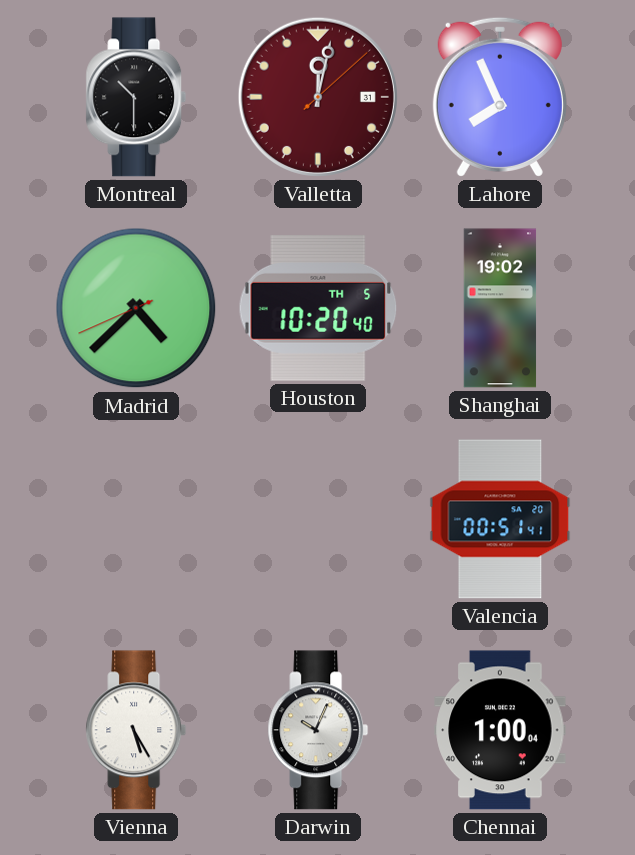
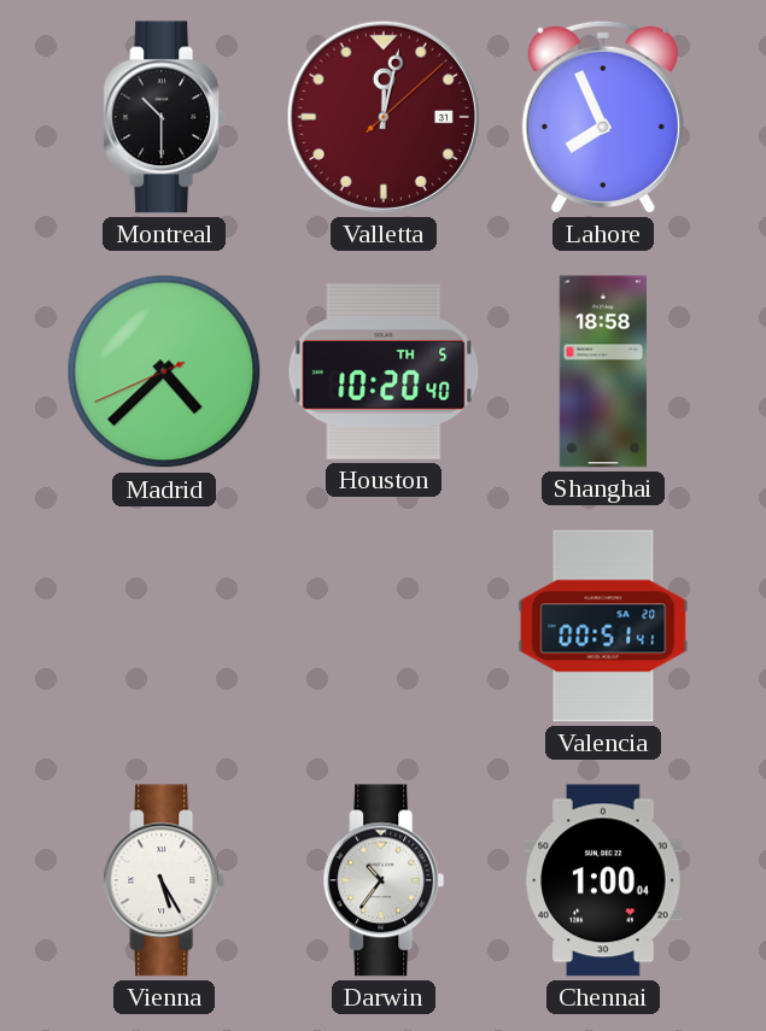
Shanghai: 19:02 -> 18:58
Darwin: 10:04 -> 10:36
